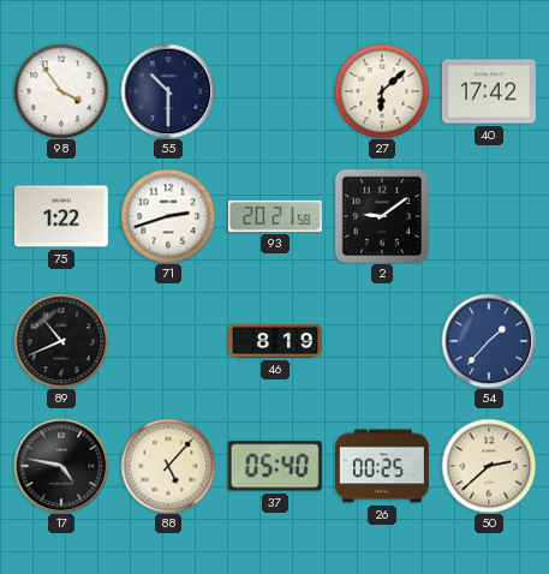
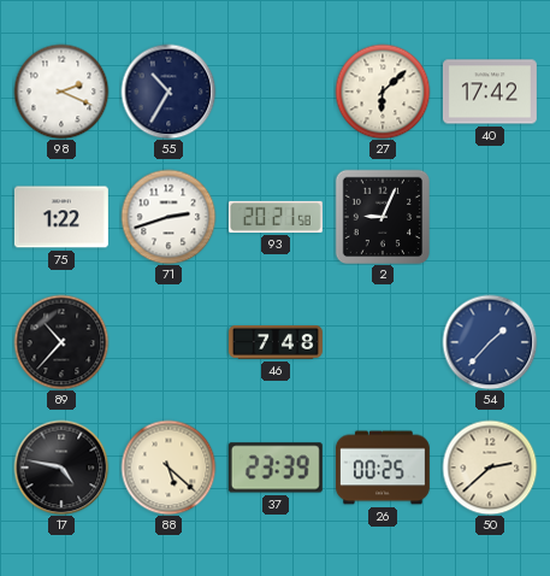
98: 3:54 -> 2:19
55: 10:30 -> 10:35
2: 9:09 -> 9:04
89: 10:41 -> 10:37
46: 8:19 -> 7:48
88: 5:07 -> 5:22
37: 05:40 -> 23:39
